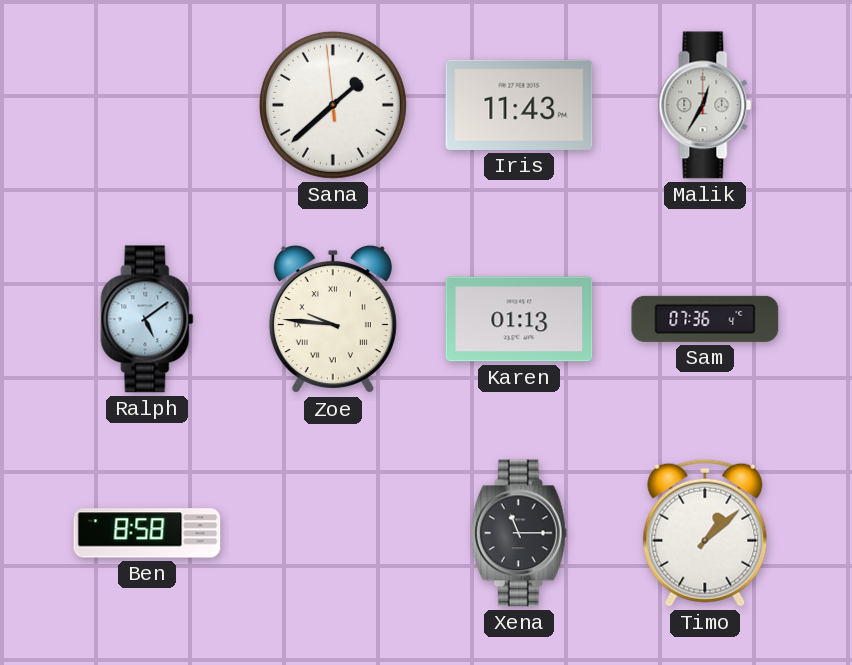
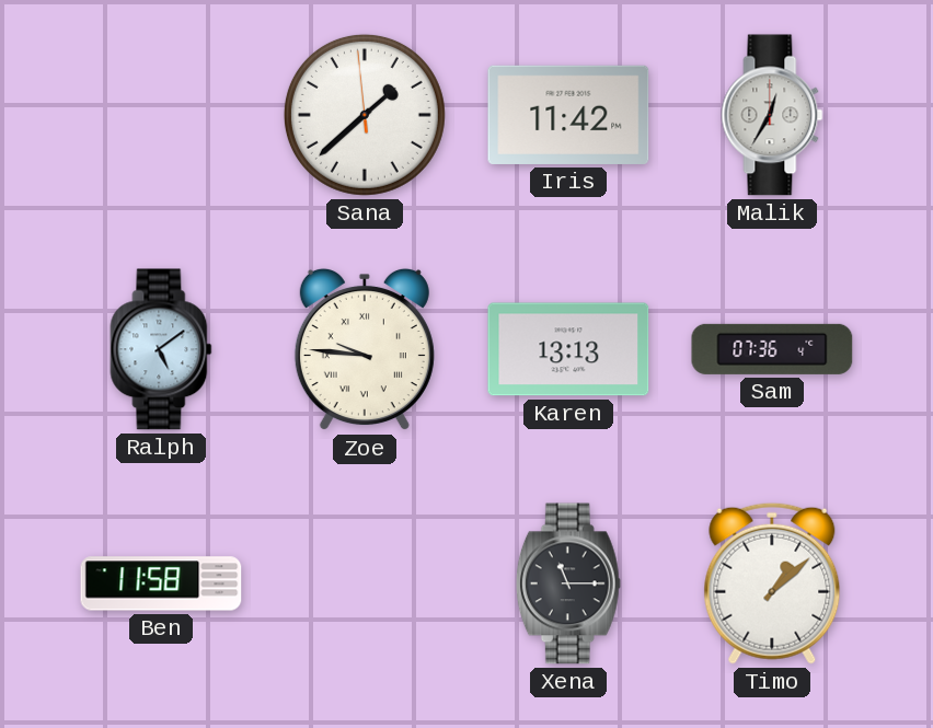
Iris: 11:43 -> 11:42
Karen: 01:13 -> 13:13
Ben: 8:58 -> 11:58
